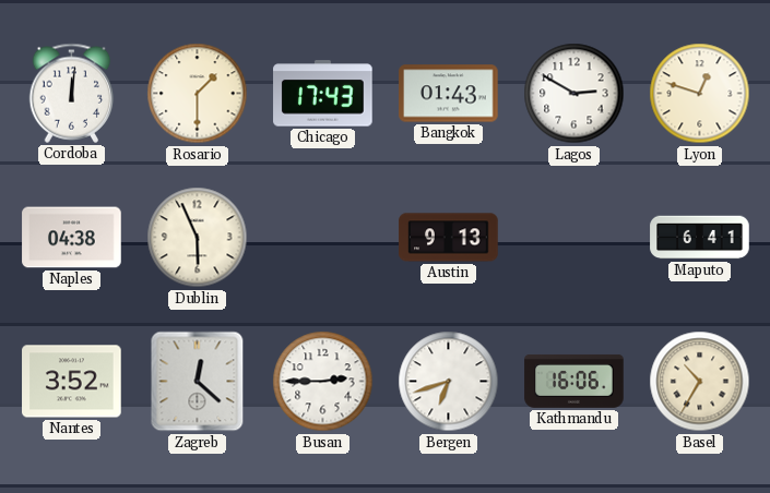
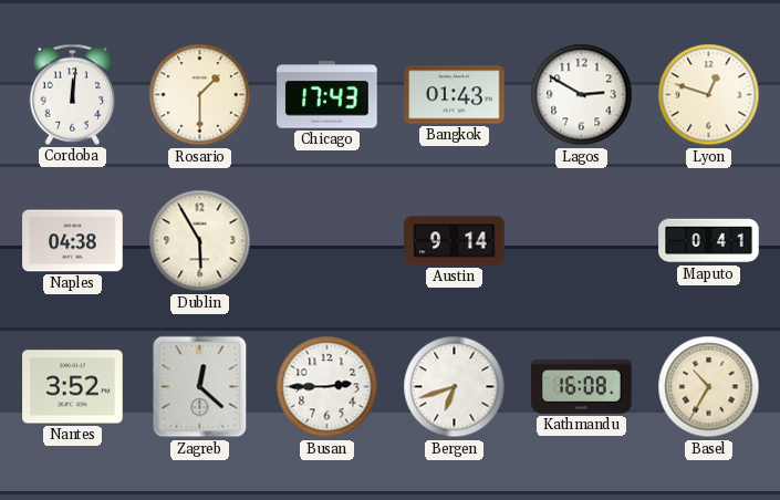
Dublin: 5:56 -> 5:55
Austin: 9:13 -> 9:14
Maputo: 6:41 -> 0:41
Kathmandu: 16:06 -> 16:08
